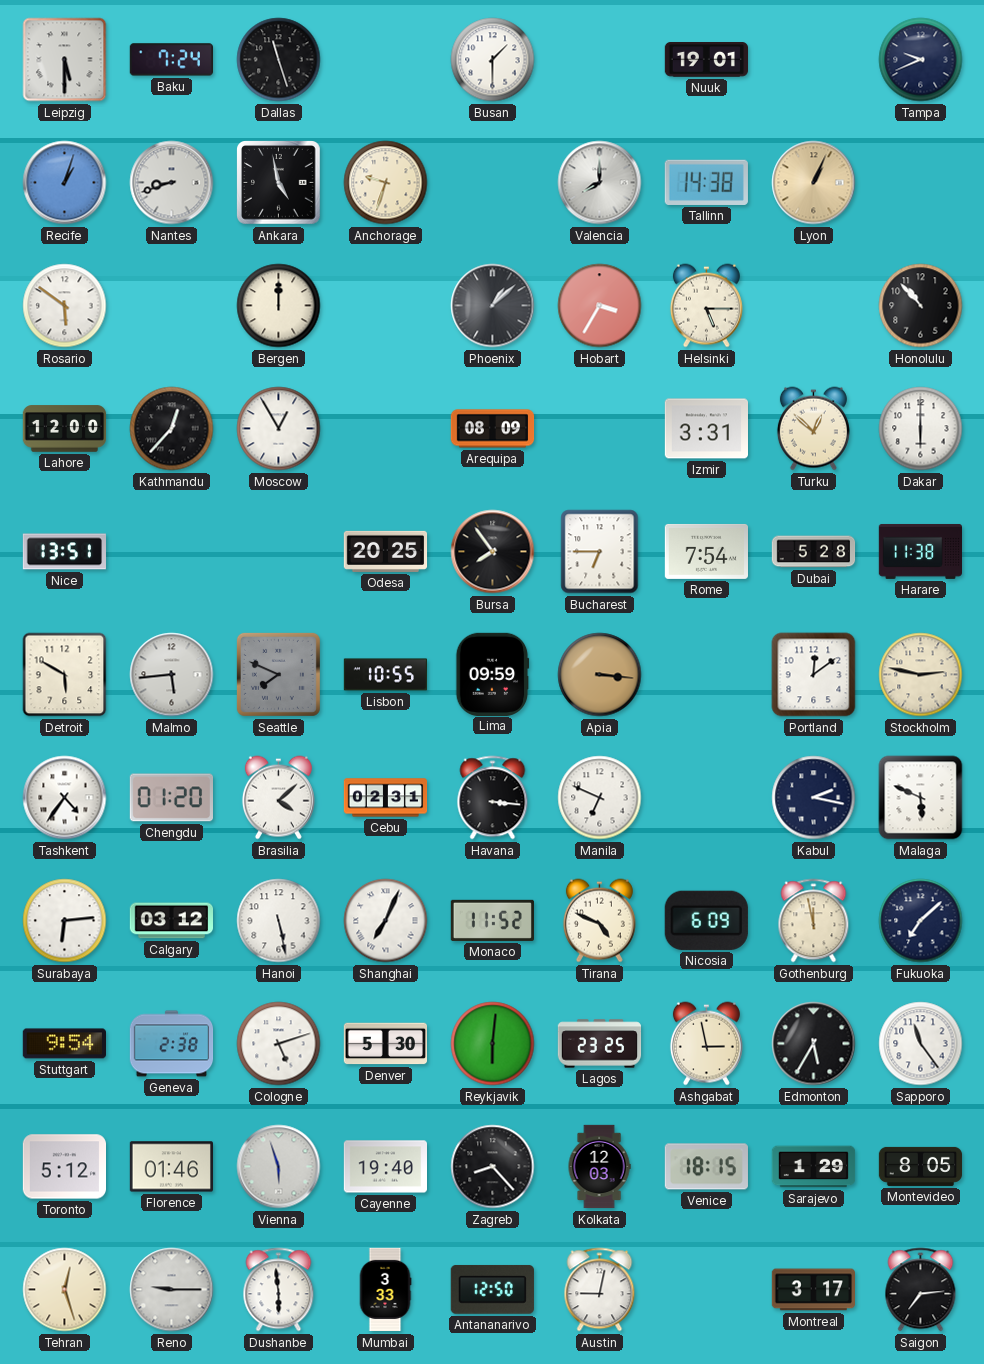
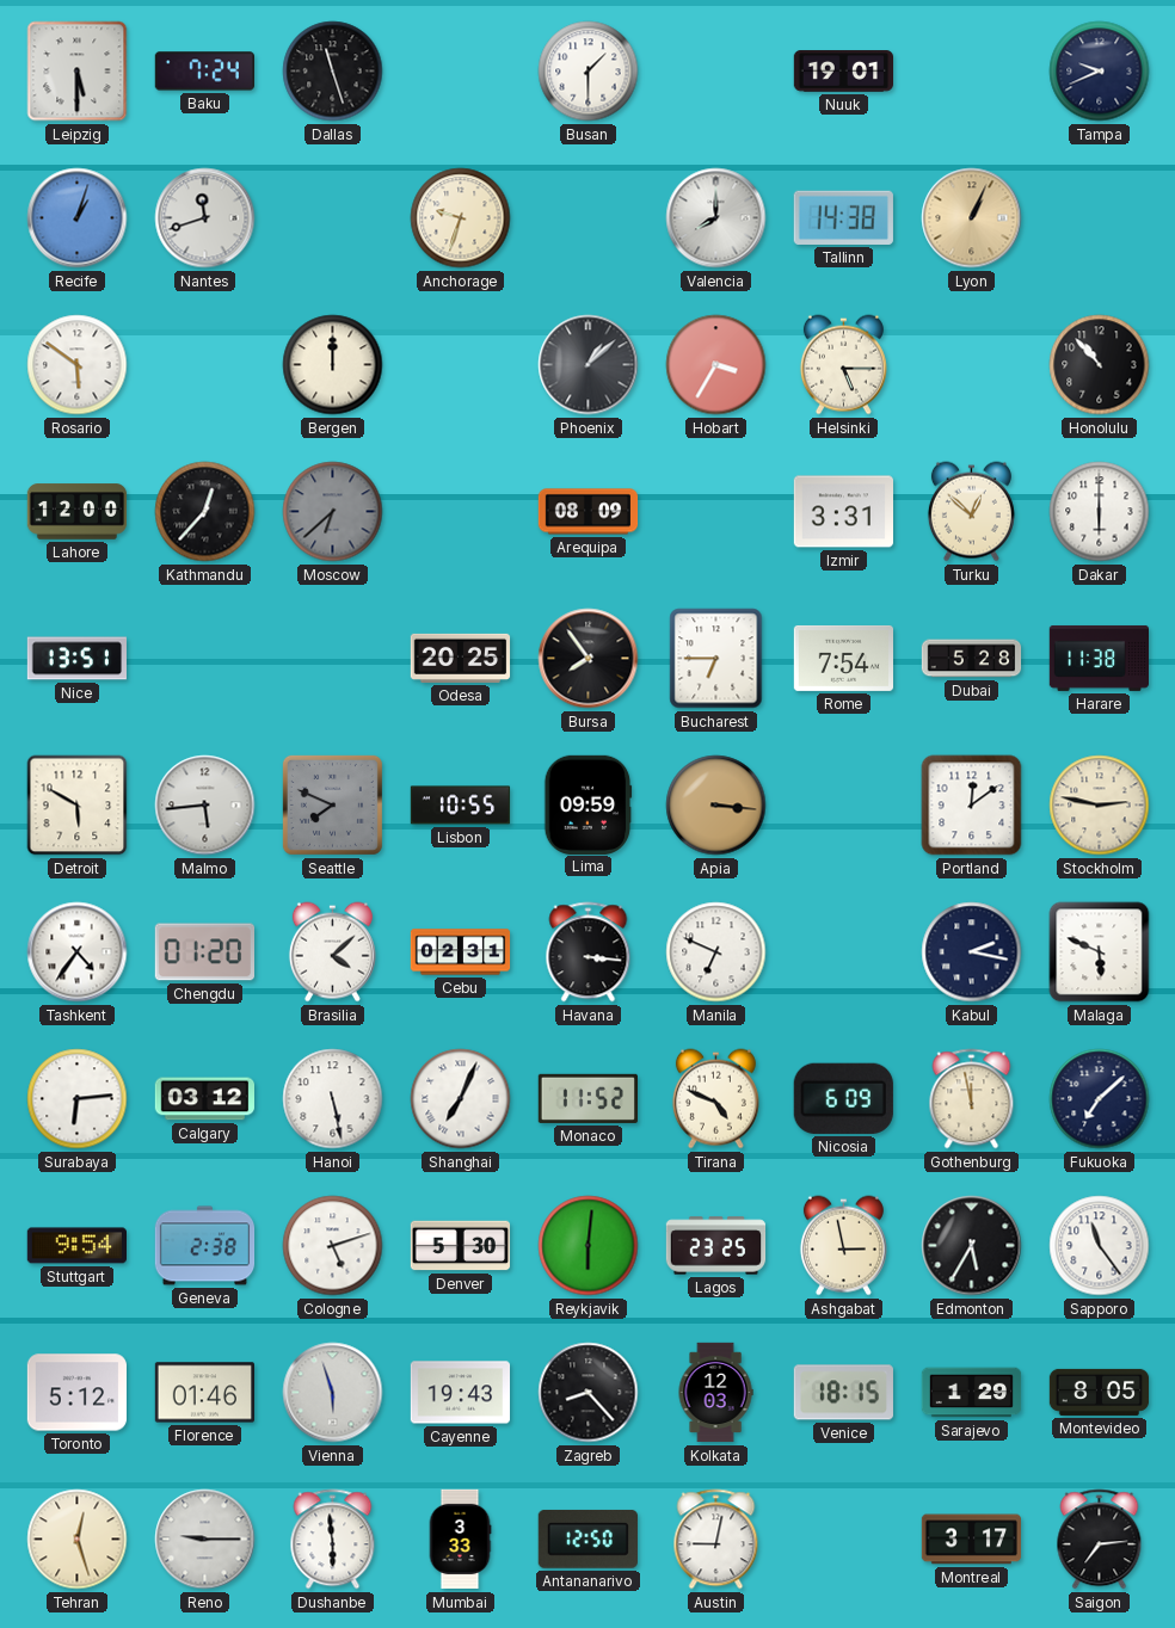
Nantes: 8:42 -> 11:42
Ankara: 4:58 -> none
Moscow: 12:55 -> 6:38
Moscow dial: white -> grey
Cayenne: 19:40 -> 19:43
